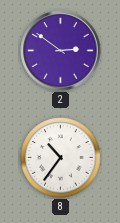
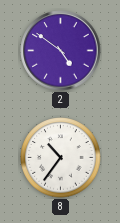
2: 2:51 -> 4:51
